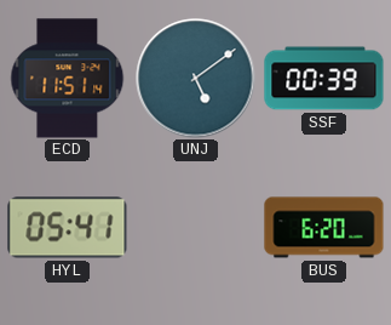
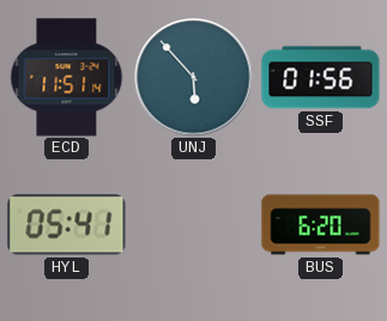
UNJ: 5:09 -> 5:53
SSF: 00:39 -> 01:56
